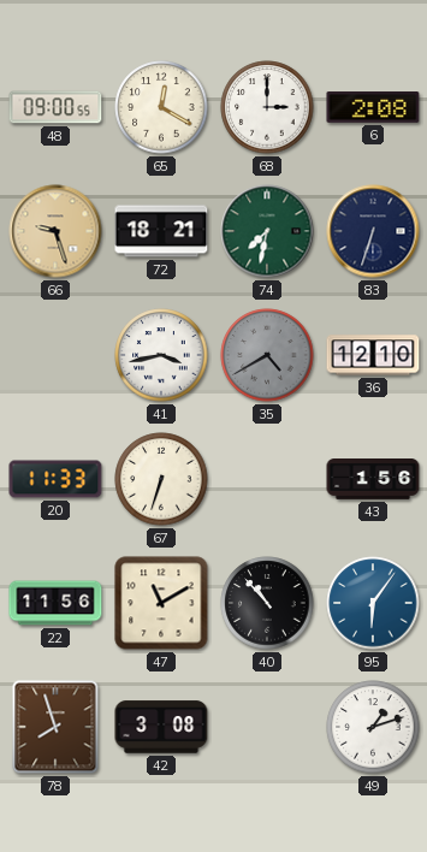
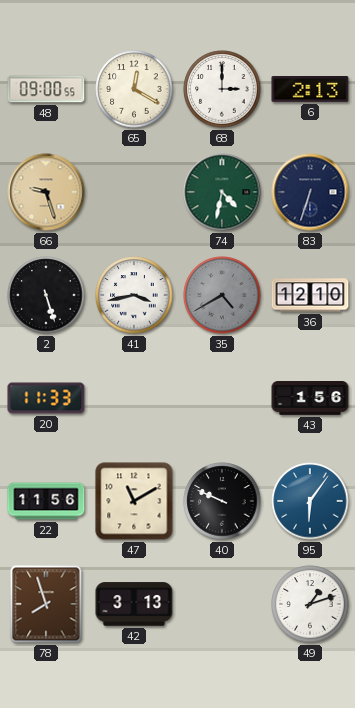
6: 2:08 -> 2:13
72: 18:21 -> none
74: 7:32 -> 4:32
2: none -> 5:27
67: 6:33 -> none
40: 10:53 -> 9:49
42: 3:08 -> 3:13
